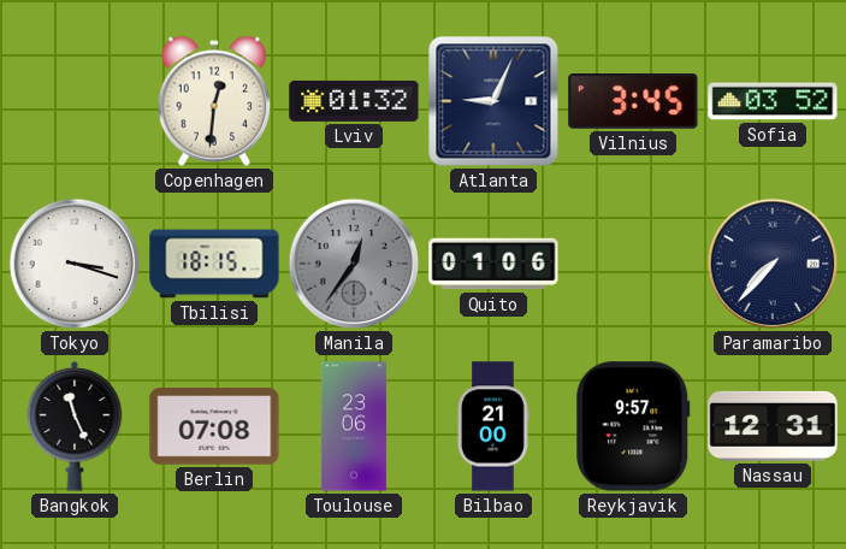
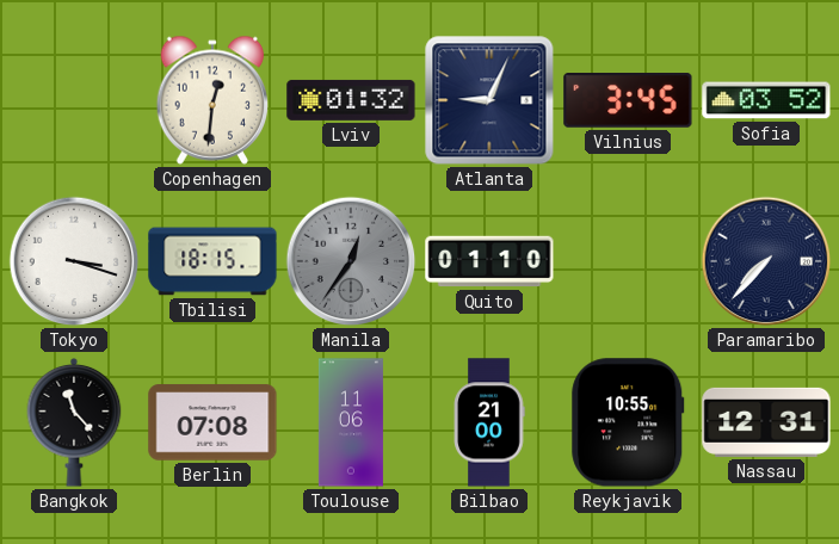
Quito: 01:06 -> 01:10
Bangkok: 11:26 -> 11:23
Toulouse: 23:06 -> 11:06
Reykjavik: 9:57 -> 10:55
